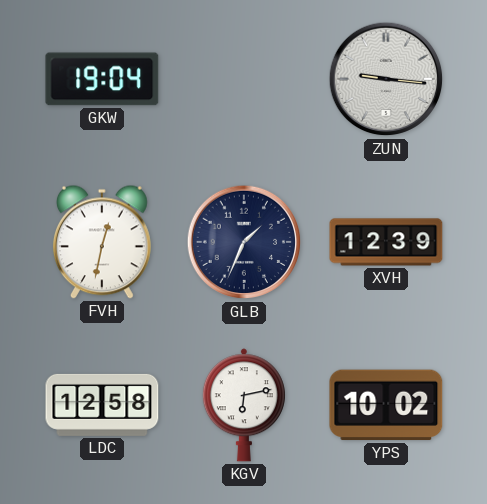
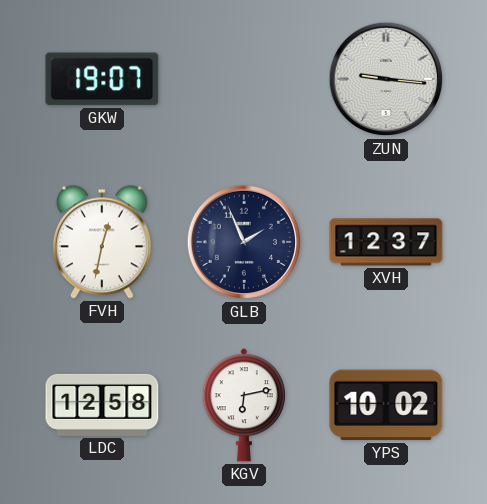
GKW: 19:04 -> 19:07
GLB: 1:34 -> 1:56
XVH: 12:39 -> 12:37
